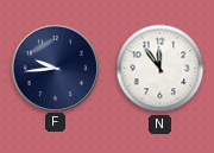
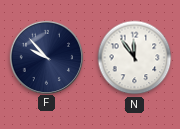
F: 9:44 -> 9:53
